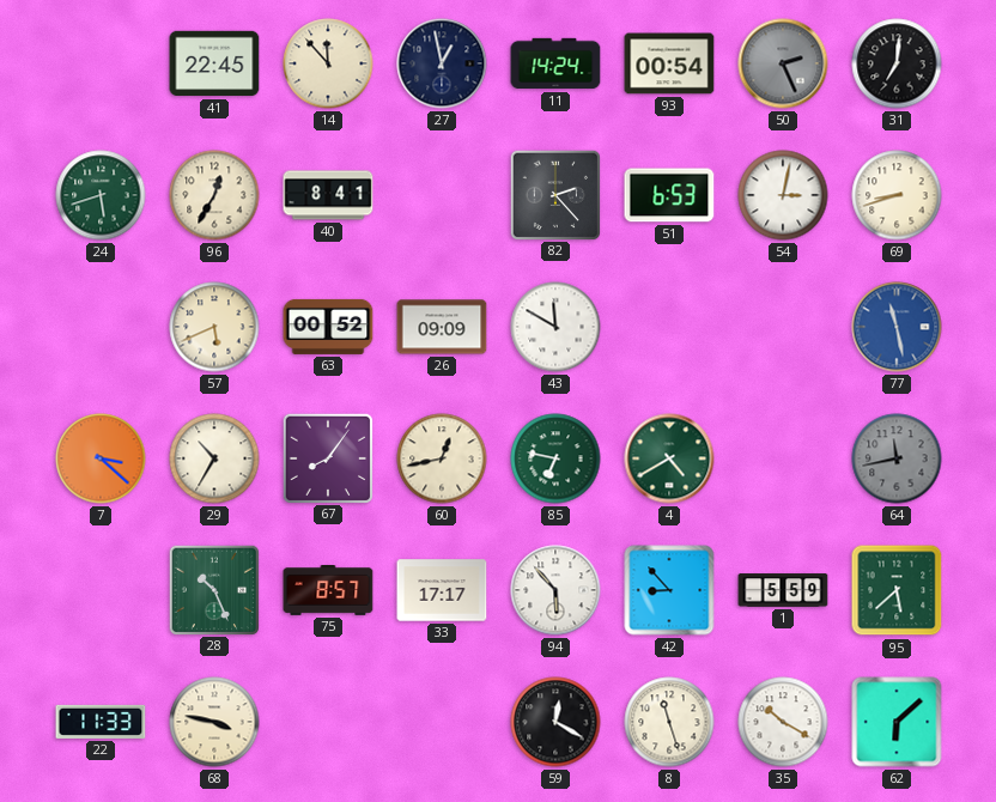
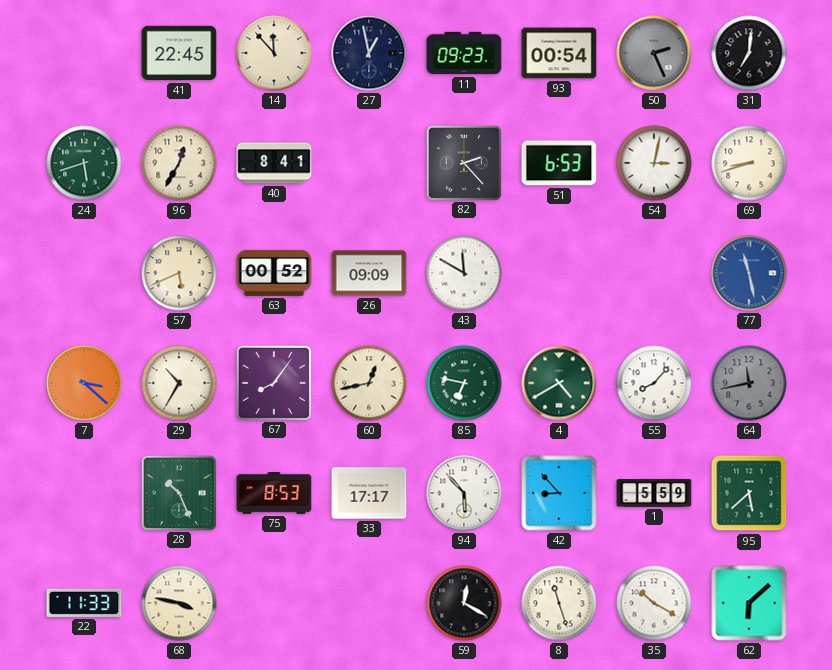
11: 14:24 -> 09:23
55: none -> 8:07
75: 8:57 -> 8:53
